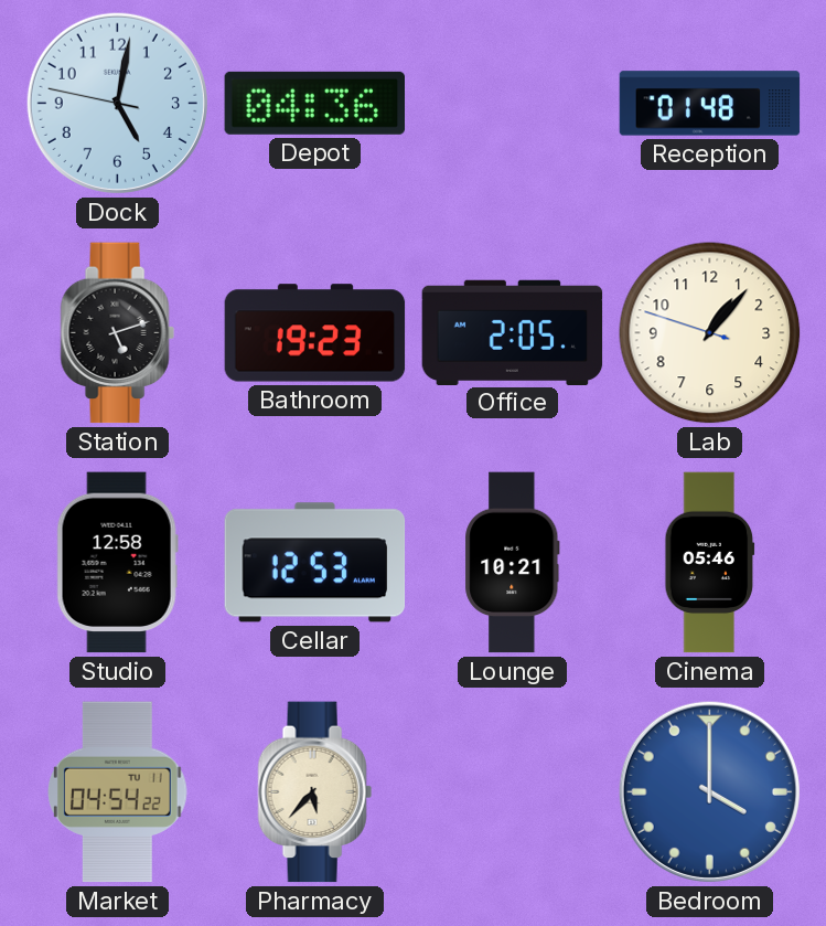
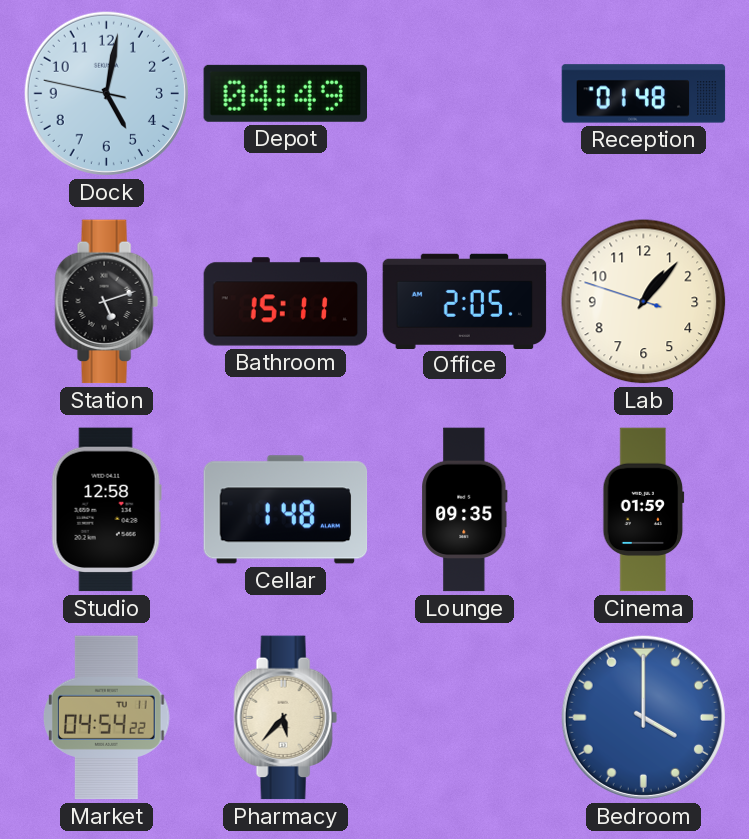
Depot: 04:36 -> 04:49
Bathroom: 19:23 -> 15:11
Cellar: 12:53 -> 1:48
Lounge: 10:21 -> 09:35
Cinema: 05:46 -> 01:59
